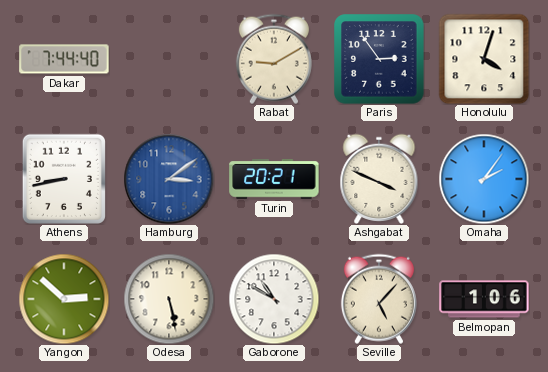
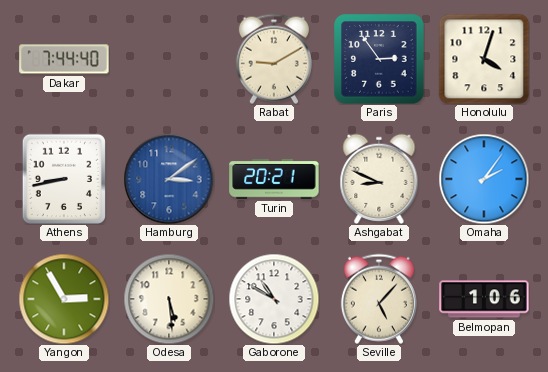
Ashgabat: 3:49 -> 8:49
Yangon: 2:52 -> 2:55
Odesa: 5:28 -> 5:29
